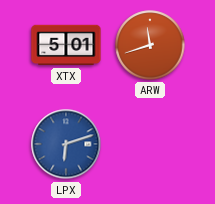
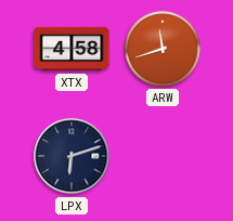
XTX: 5:01 -> 4:58
LPX dial: blue -> navy
